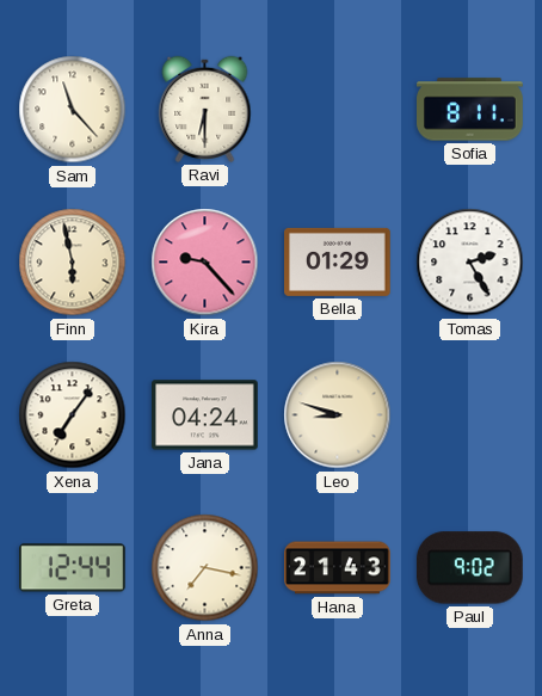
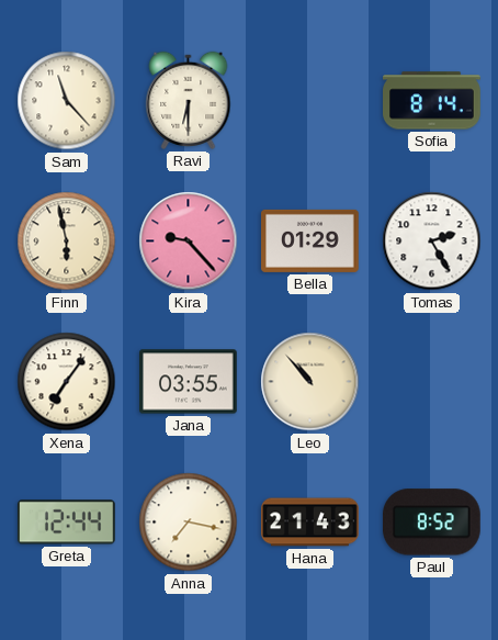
Sofia: 8:11 -> 8:14
Jana: 04:24 -> 03:55
Leo: 8:48 -> 10:53
Paul: 9:02 -> 8:52
